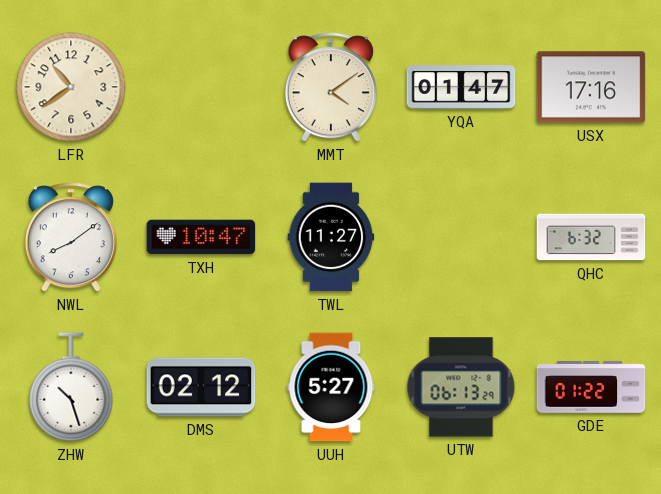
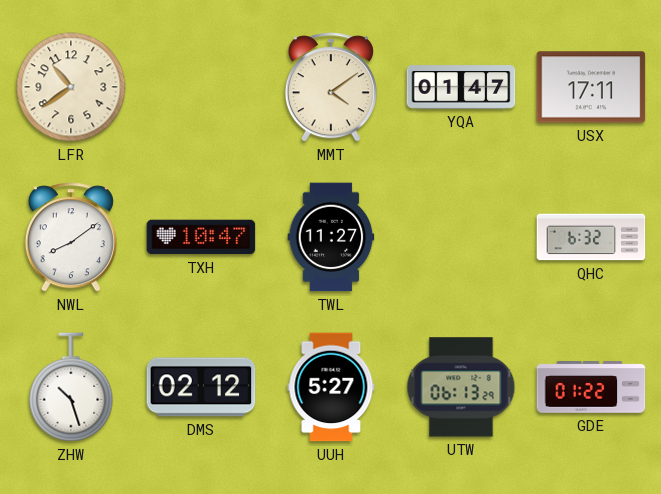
USX: 17:16 -> 17:11
